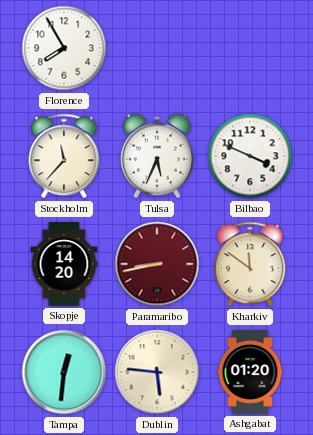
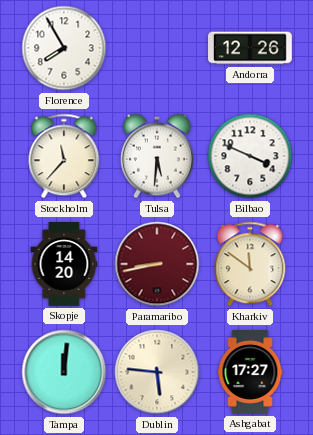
Andorra: none -> 12:26
Tulsa: 5:34 -> 5:31
Tampa: 12:31 -> 12:01
Ashgabat: 01:20 -> 17:27
